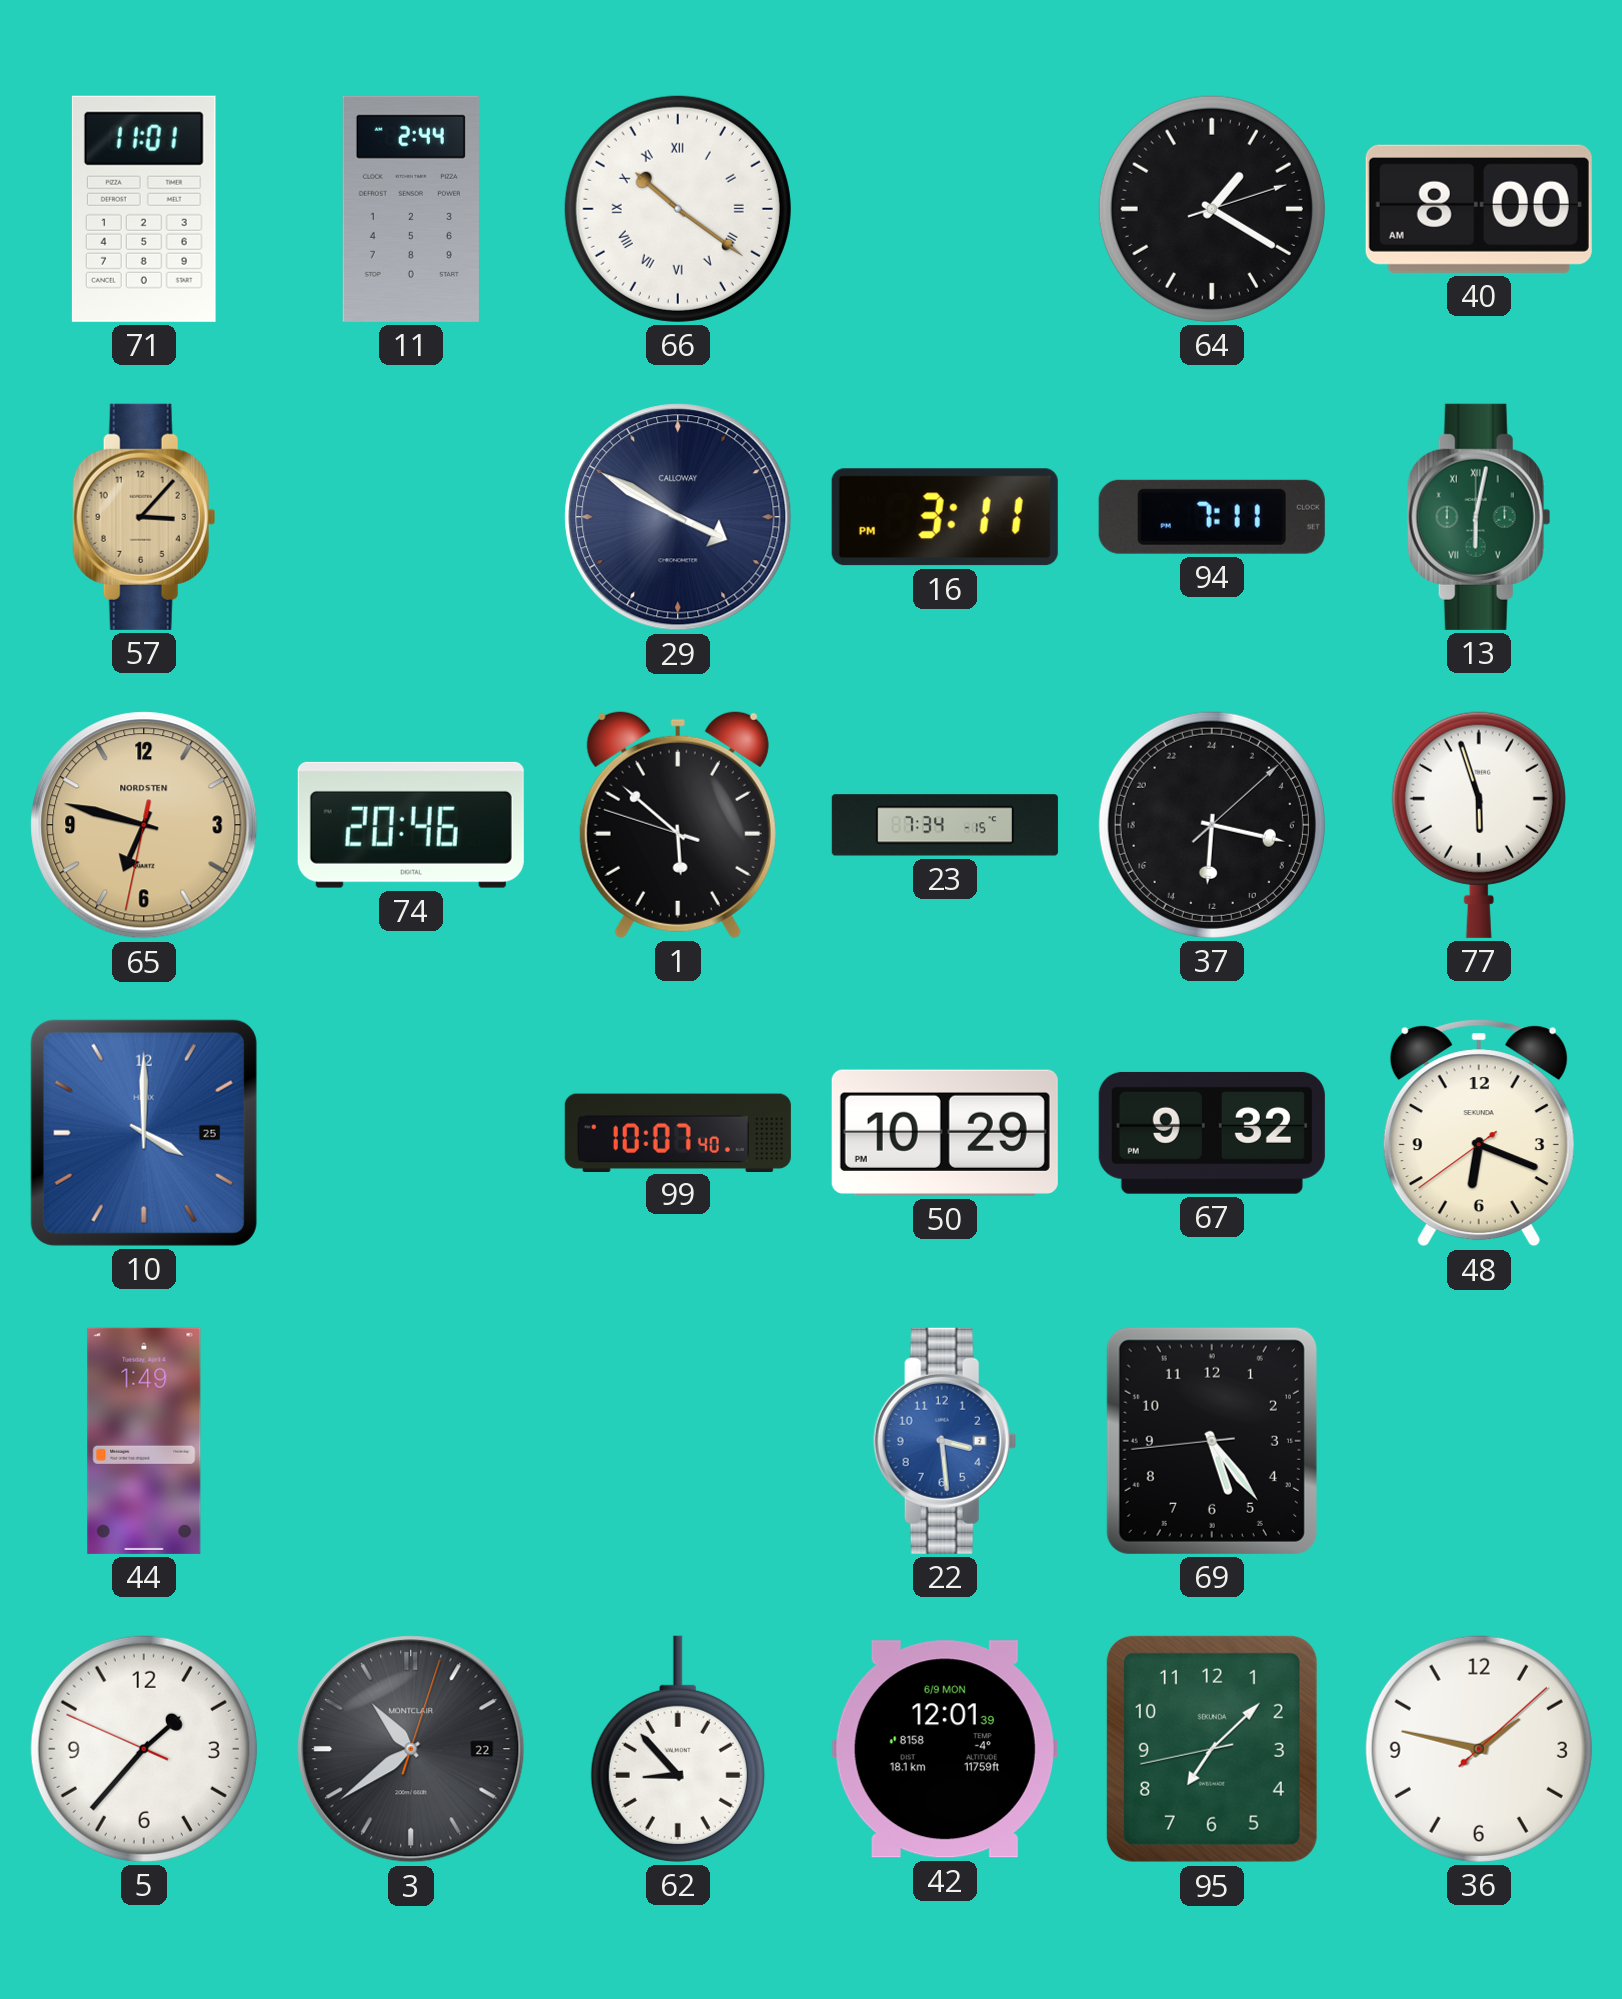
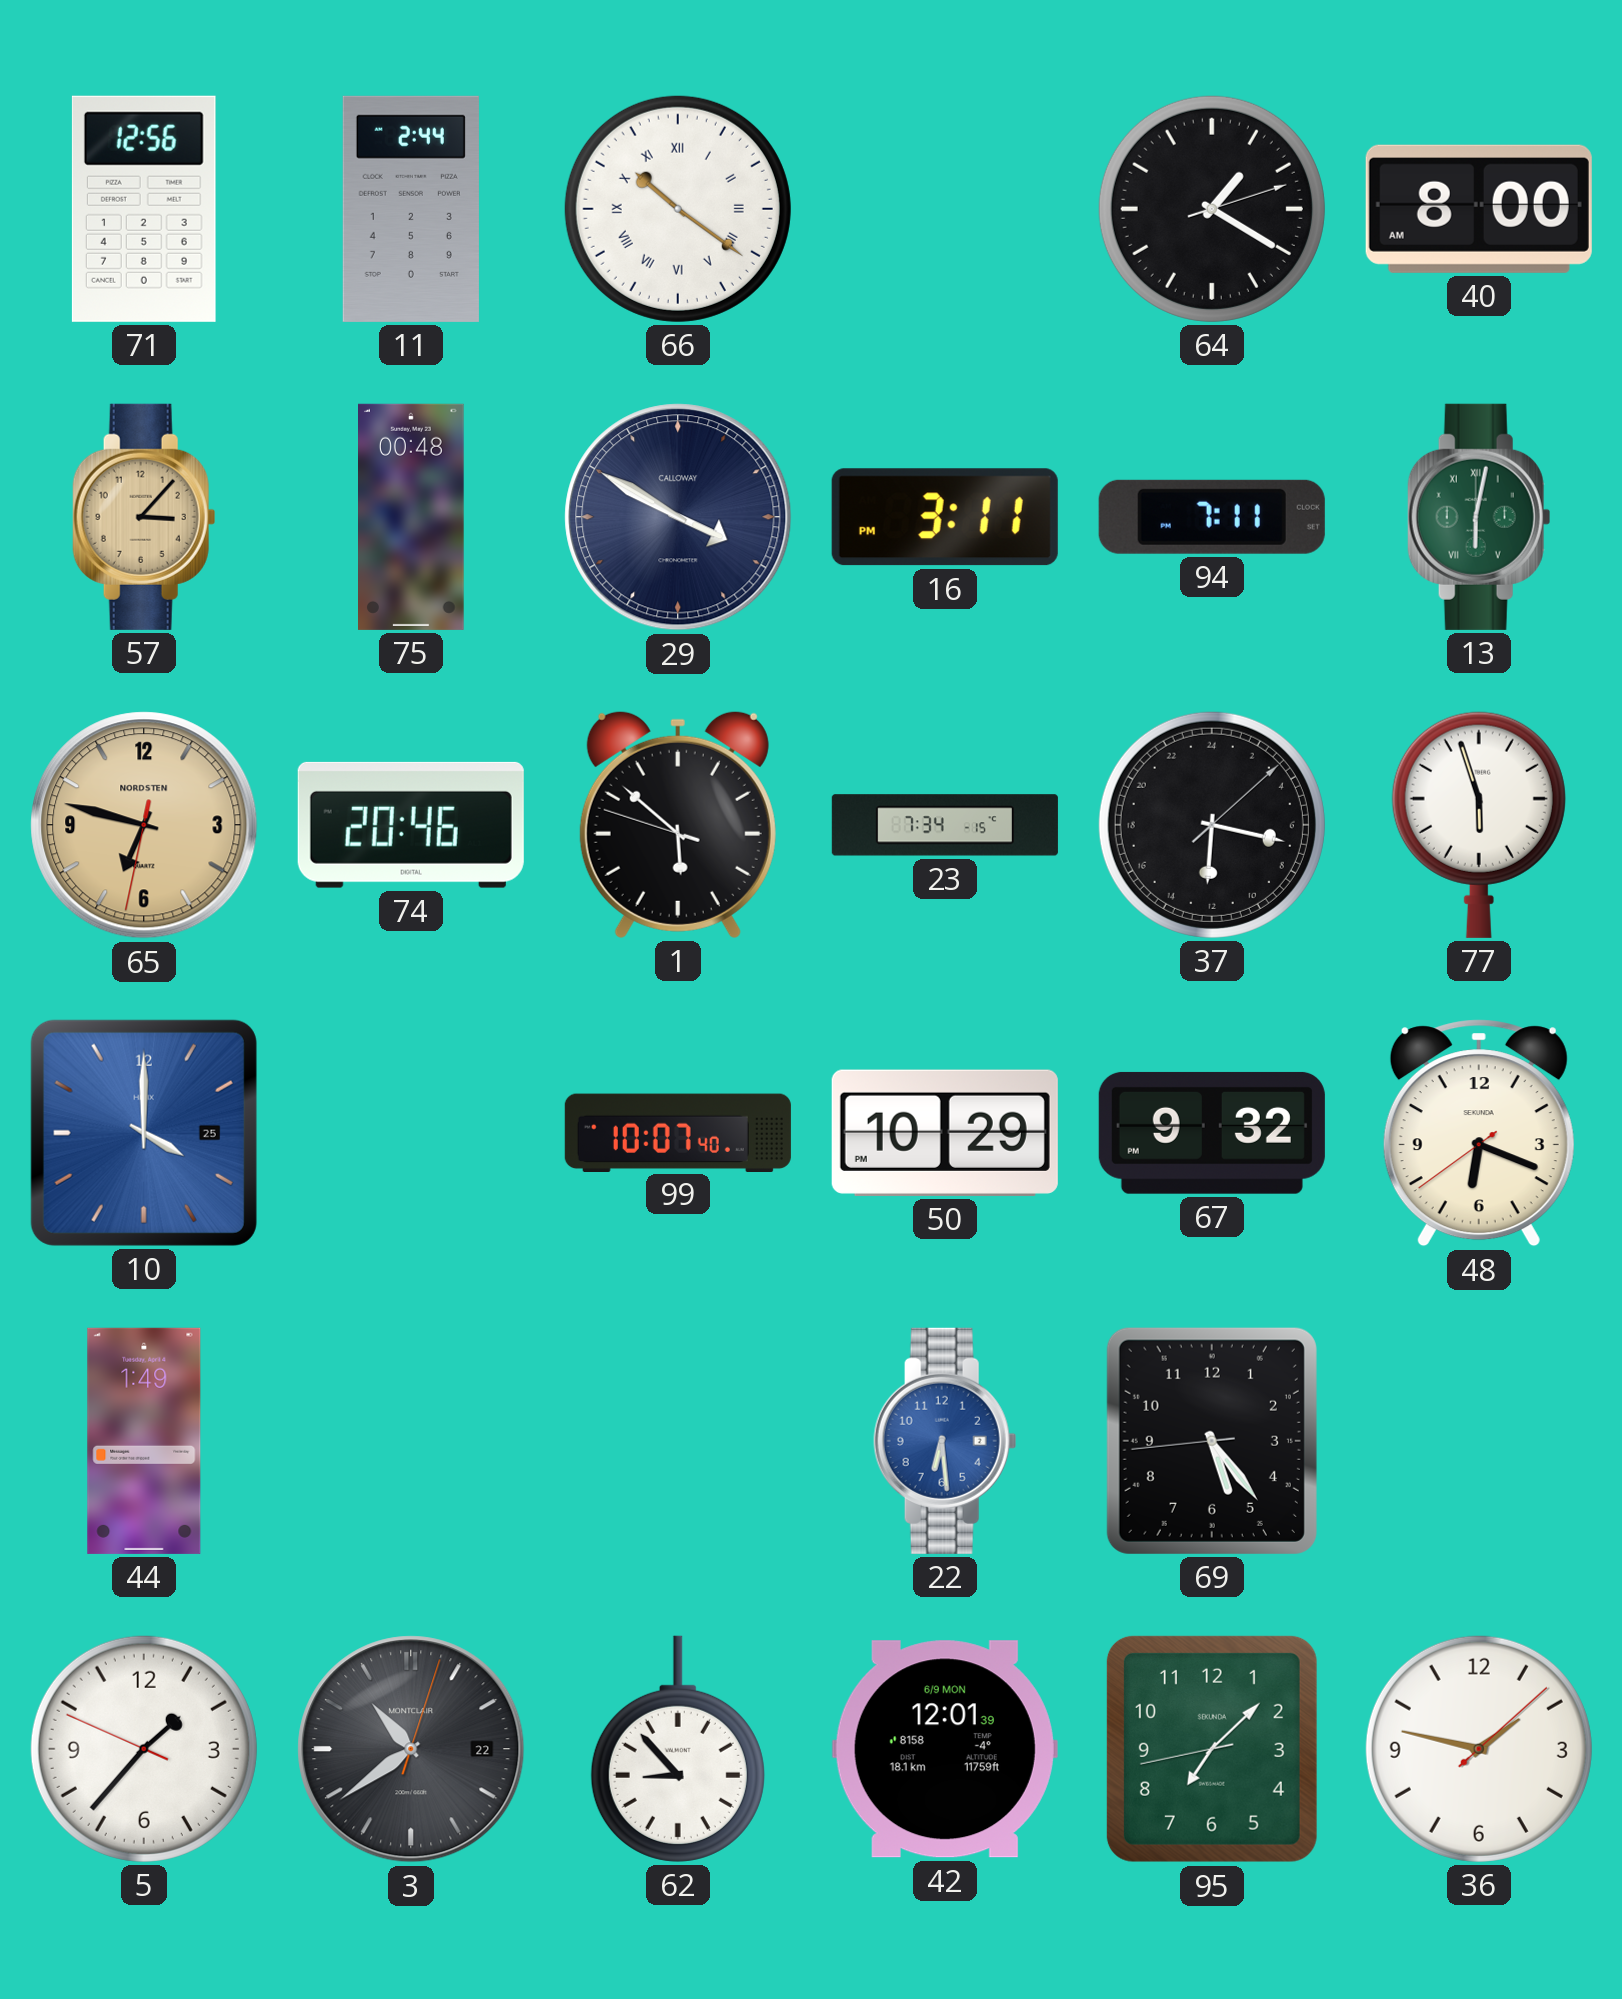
71: 11:01 -> 12:56
75: none -> 00:48
22: 3:29 -> 6:29
